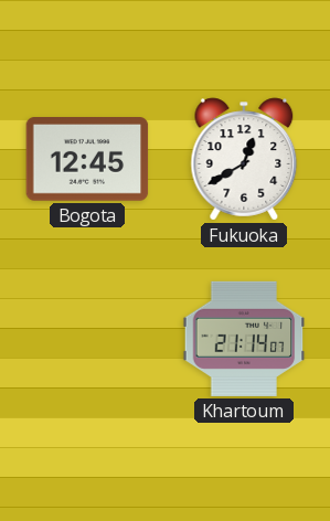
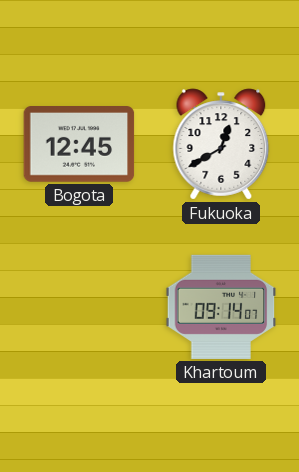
Khartoum: 21:14 -> 09:14
